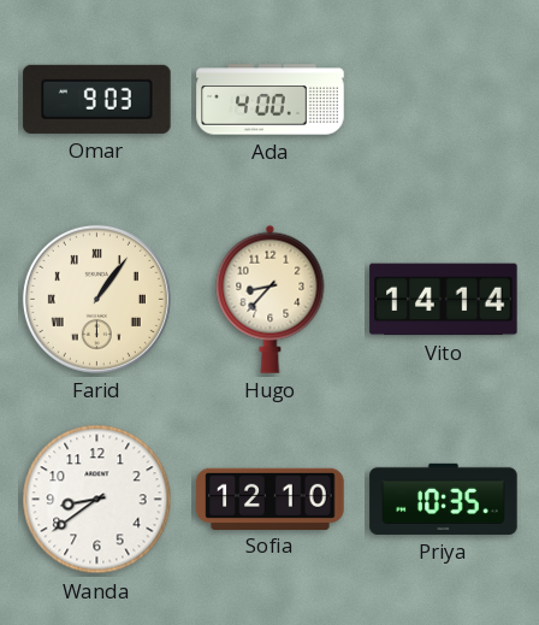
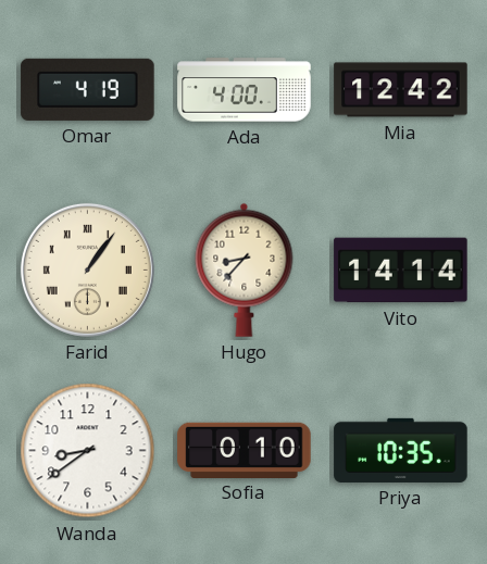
Omar: 9:03 -> 4:19
Mia: none -> 12:42
Sofia: 12:10 -> 0:10
